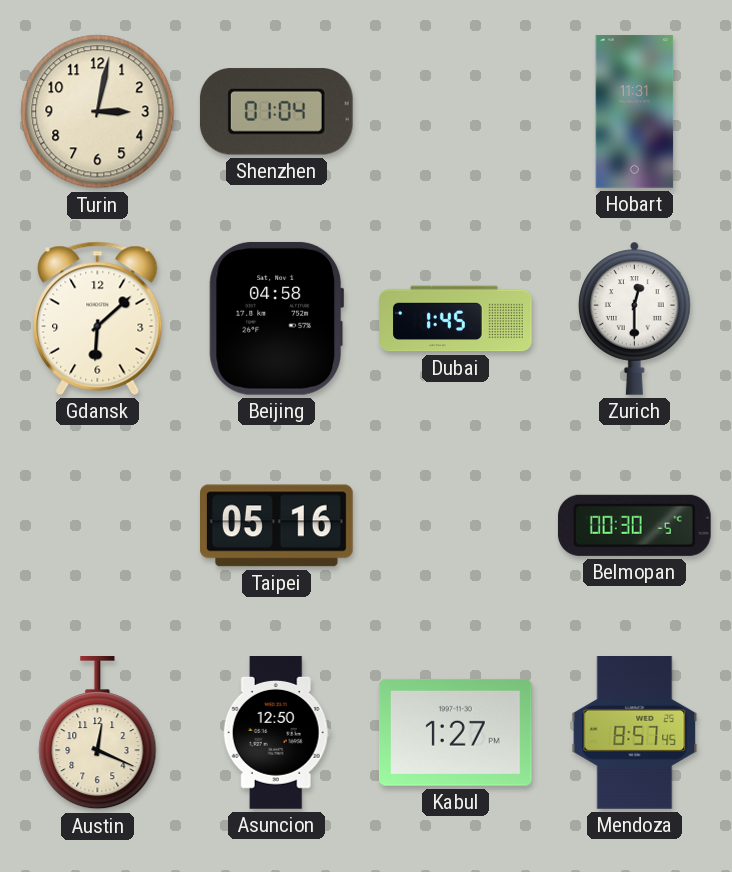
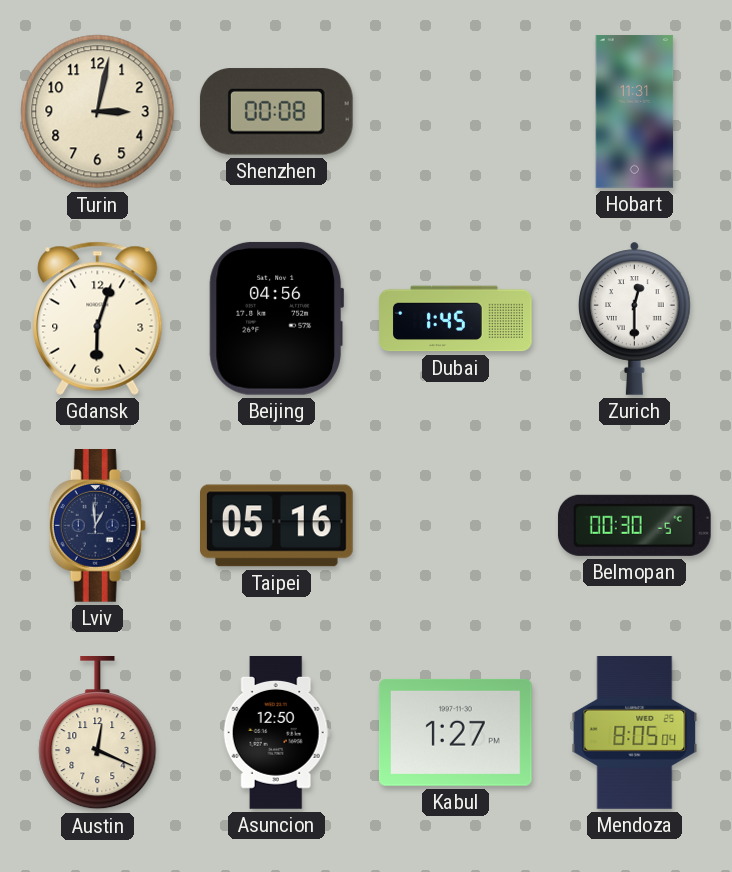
Shenzhen: 01:04 -> 00:08
Gdansk: 6:08 -> 6:03
Beijing: 04:58 -> 04:56
Lviv: none -> 12:59
Mendoza: 8:57 -> 8:05
